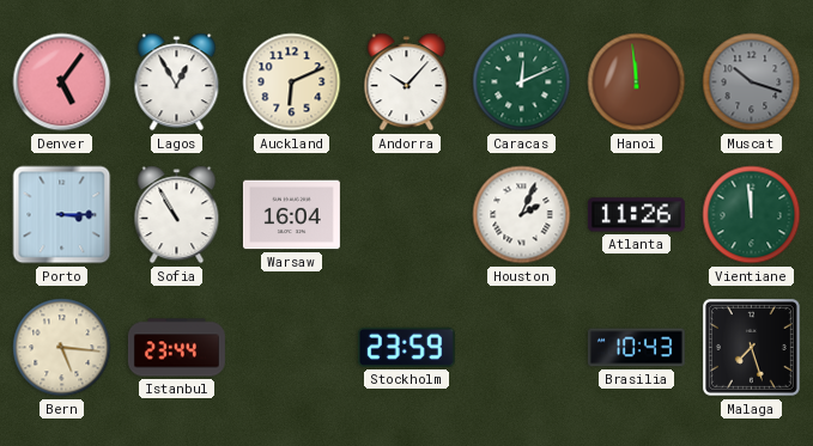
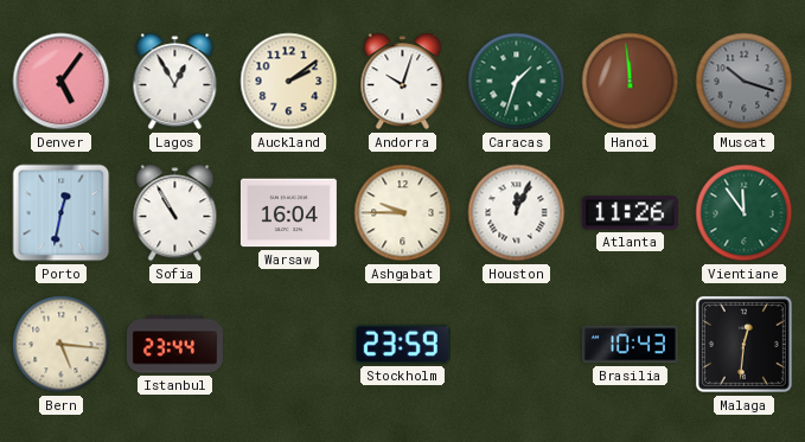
Auckland: 6:11 -> 2:09
Andorra: 10:07 -> 10:03
Caracas: 12:11 -> 1:33
Porto: 3:15 -> 12:32
Ashgabat: none -> 9:45
Houston: 2:04 -> 12:04
Vientiane: 11:59 -> 11:54
Malaga: 7:27 -> 12:31
